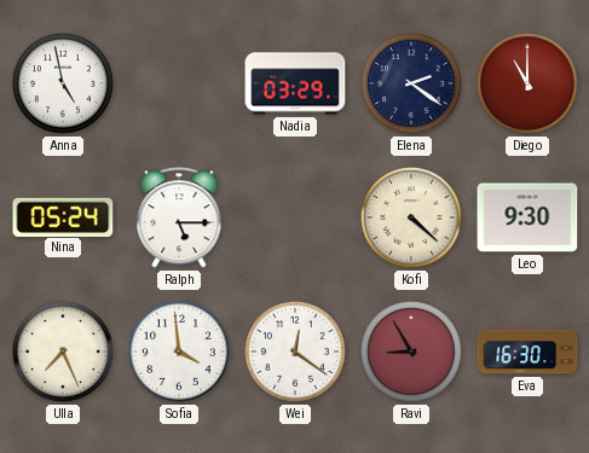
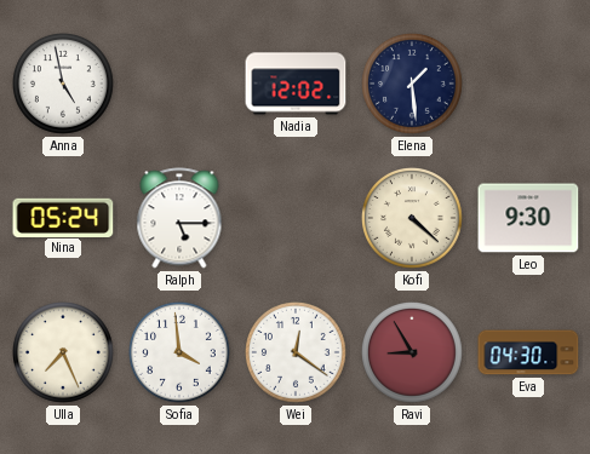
Nadia: 03:29 -> 12:02
Elena: 2:21 -> 1:29
Diego: 11:00 -> none
Eva: 16:30 -> 04:30
